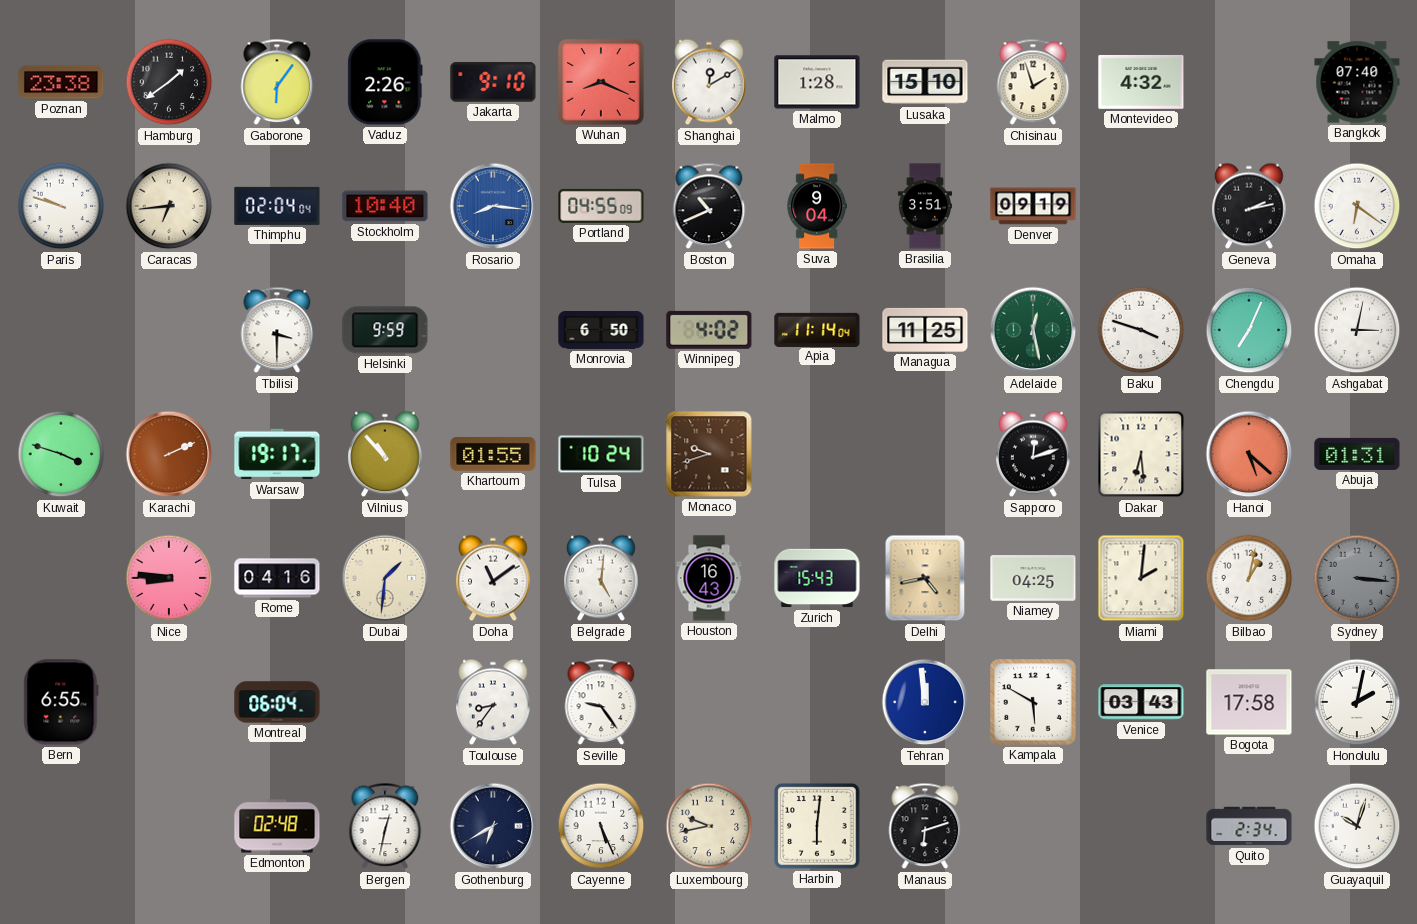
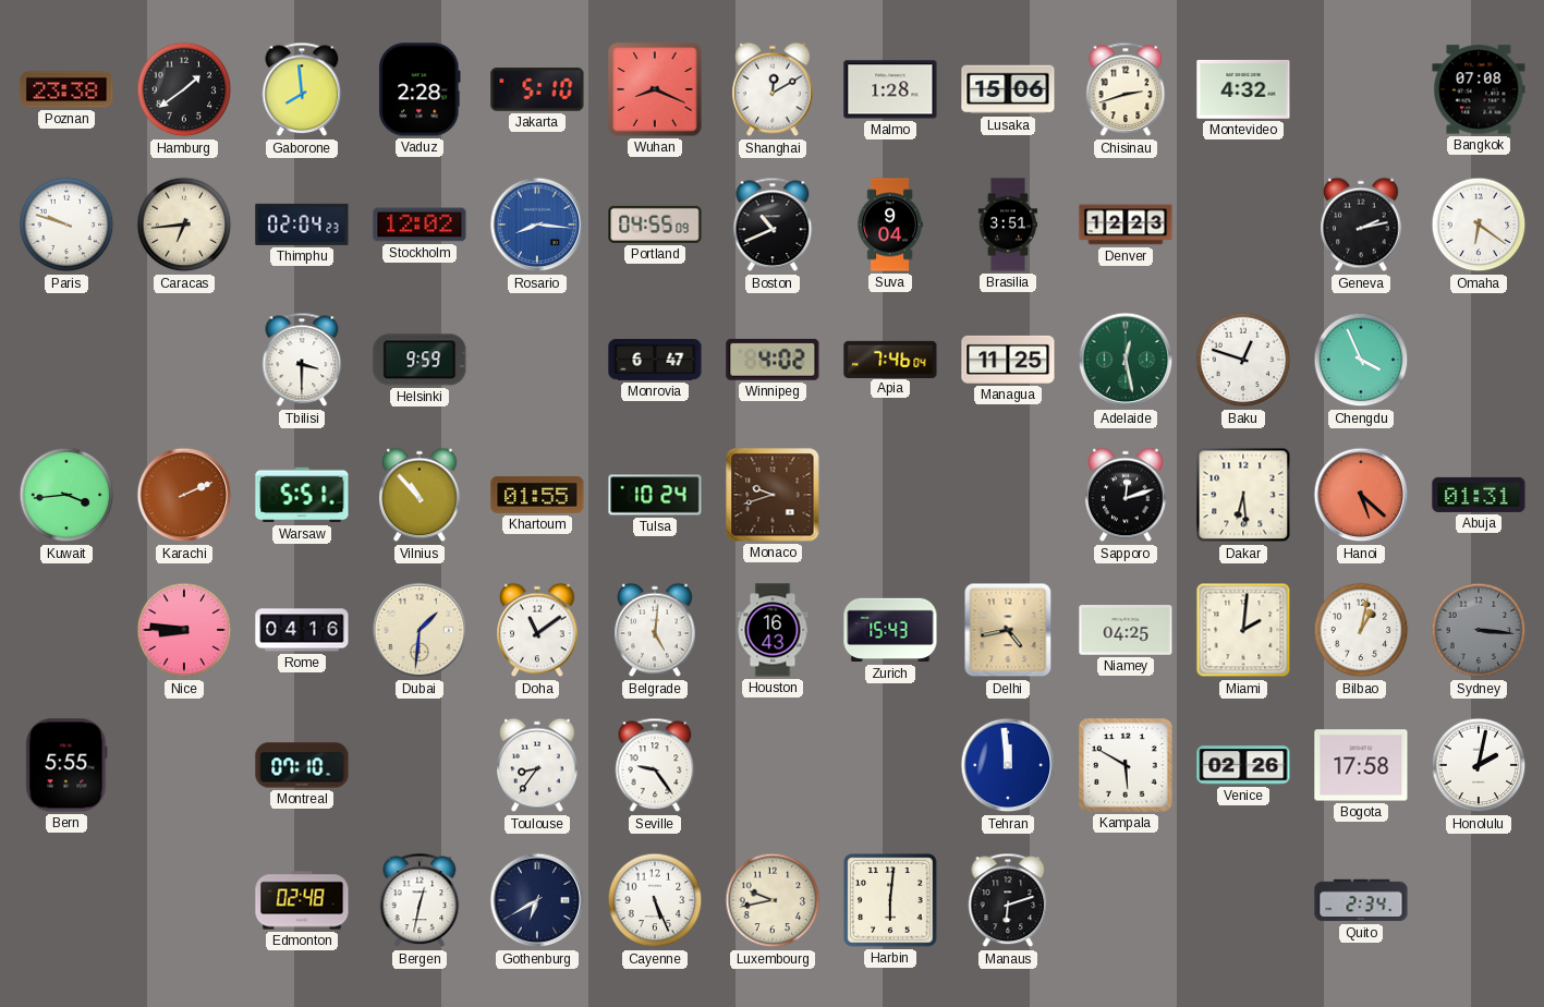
Gaborone: 6:06 -> 7:59
Vaduz: 2:26 -> 2:28
Jakarta: 9:10 -> 5:10
Lusaka: 15:10 -> 15:06
Chisinau: 1:57 -> 2:42
Bangkok: 07:40 -> 07:08
Thimphu: 02:04:04 -> 02:04:23
Stockholm: 10:40 -> 12:02
Denver: 09:19 -> 12:23
Monrovia: 6:50 -> 6:47
Apia: 11:14 -> 7:46
Baku: 3:48 -> 12:48
Chengdu: 7:04 -> 3:56
Ashgabat: 3:02 -> none
Kuwait: 3:48 -> 3:44
Warsaw: 19:17 -> 5:51
Bern: 6:55 -> 5:55
Montreal: 06:04 -> 07:10
Venice: 03:43 -> 02:26
Guayaquil: 10:03 -> none
